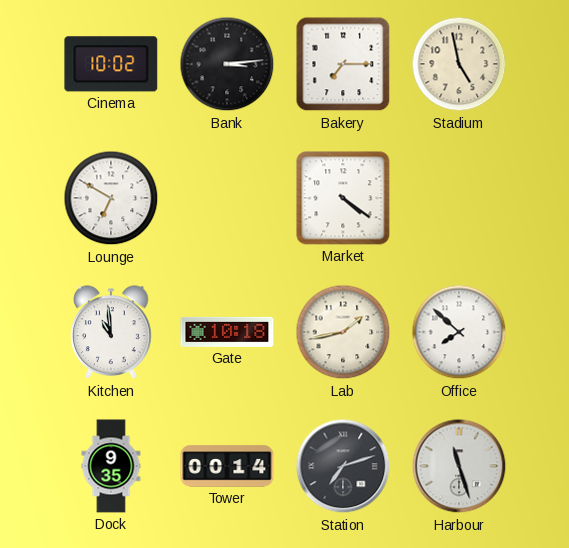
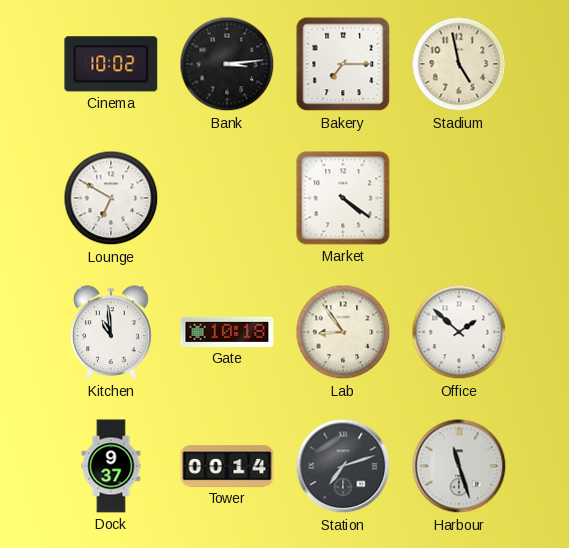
Lab: 1:43 -> 8:54
Office: 7:52 -> 1:52
Dock: 9:35 -> 9:37
